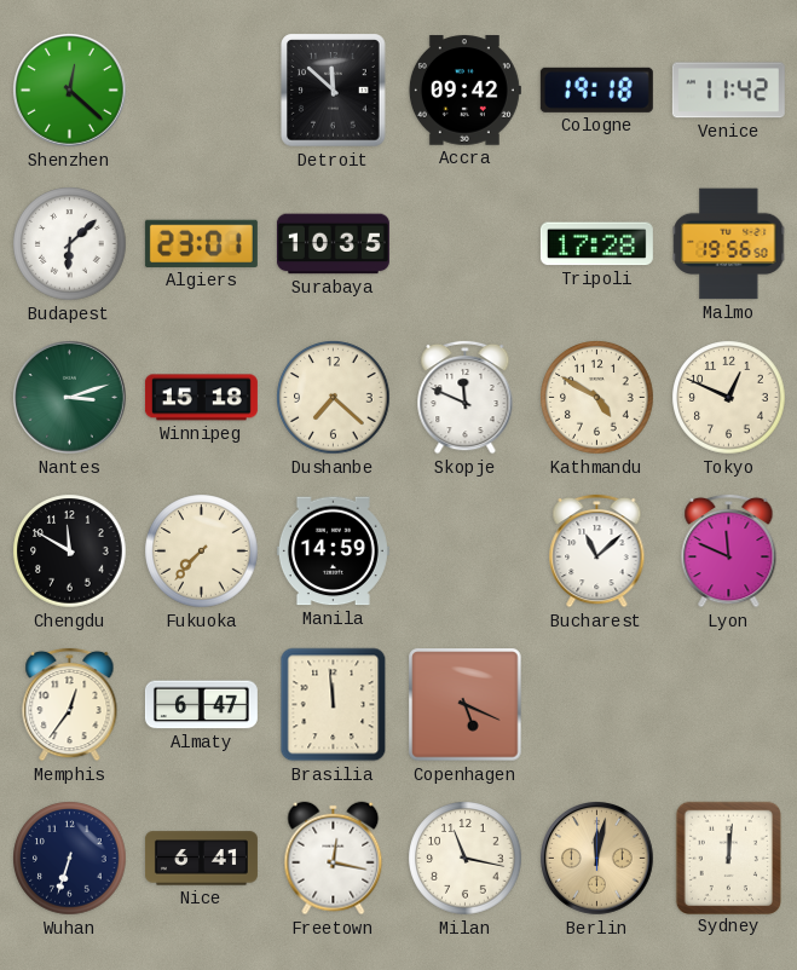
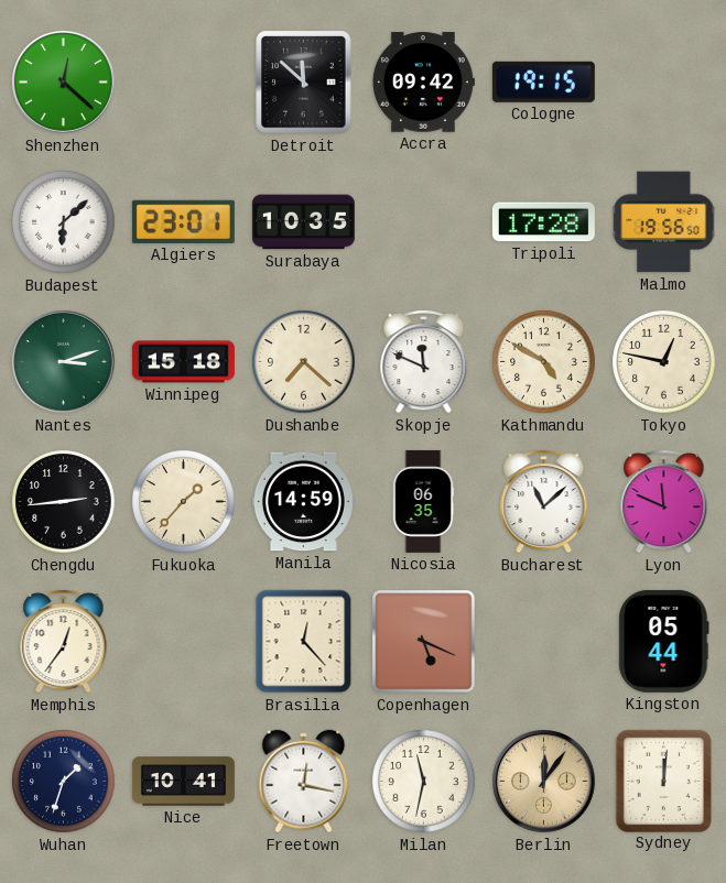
Cologne: 19:18 -> 19:15
Venice: 11:42 -> none
Tokyo: 12:49 -> 12:47
Chengdu: 11:50 -> 2:44
Fukuoka: 7:37 -> 1:37
Nicosia: none -> 06:35
Almaty: 6:47 -> none
Brasilia: 11:59 -> 12:23
Kingston: none -> 05:44
Wuhan: 6:33 -> 1:33
Nice: 6:41 -> 10:41
Milan: 11:17 -> 11:32
Berlin: 12:02 -> 12:06
